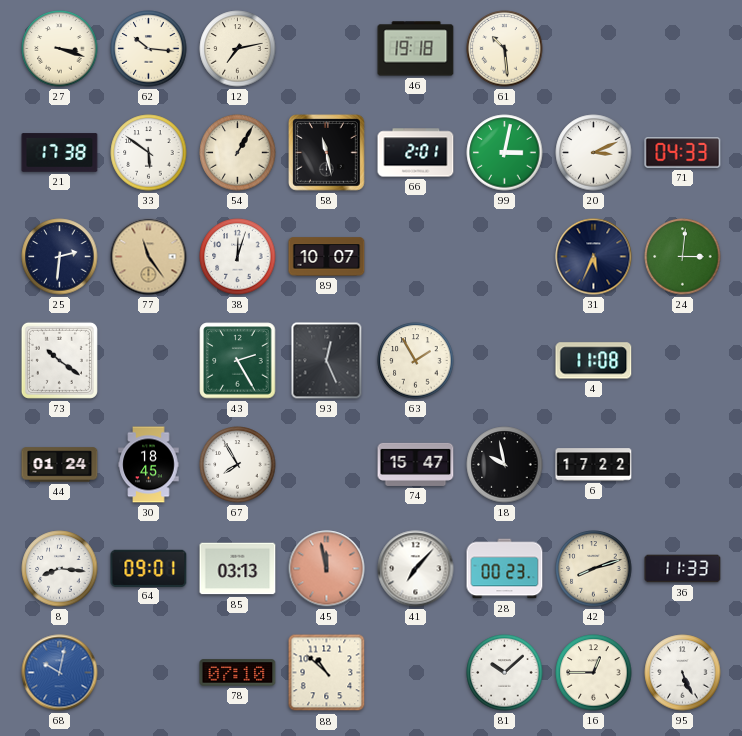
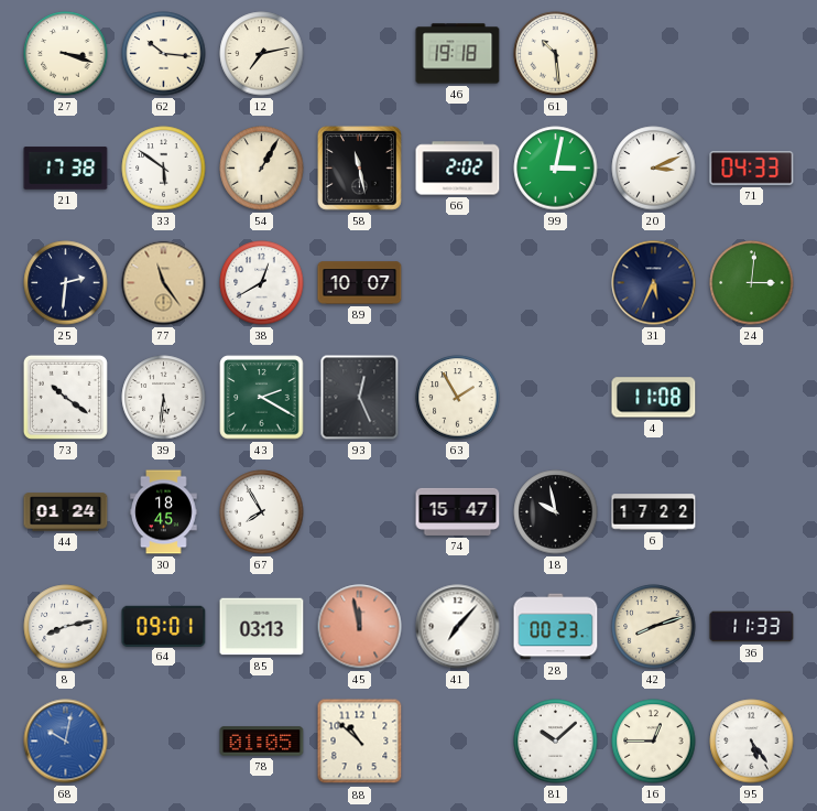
66: 2:01 -> 2:02
38: 12:03 -> 12:40
39: none -> 5:31
43: 2:25 -> 2:20
8: 8:16 -> 8:13
78: 07:10 -> 01:05
95: 5:26 -> 5:24
